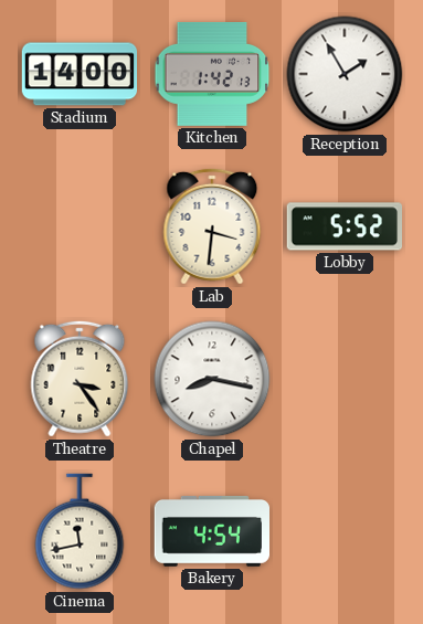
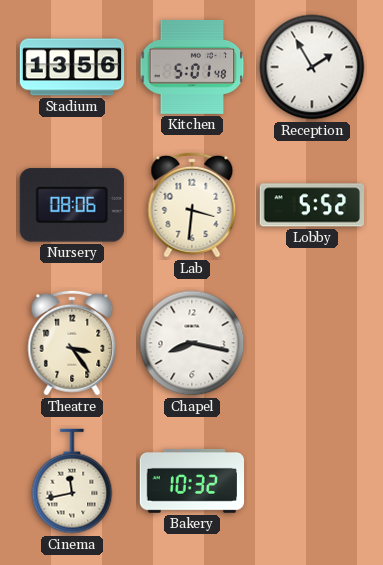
Stadium: 14:00 -> 13:56
Kitchen: 1:42 -> 5:01
Nursery: none -> 08:06
Bakery: 4:54 -> 10:32
